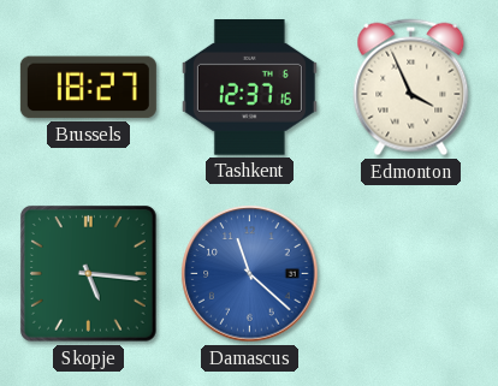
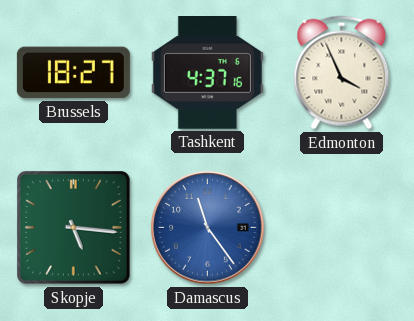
Tashkent: 12:37 -> 4:37
Damascus: 11:22 -> 11:24
